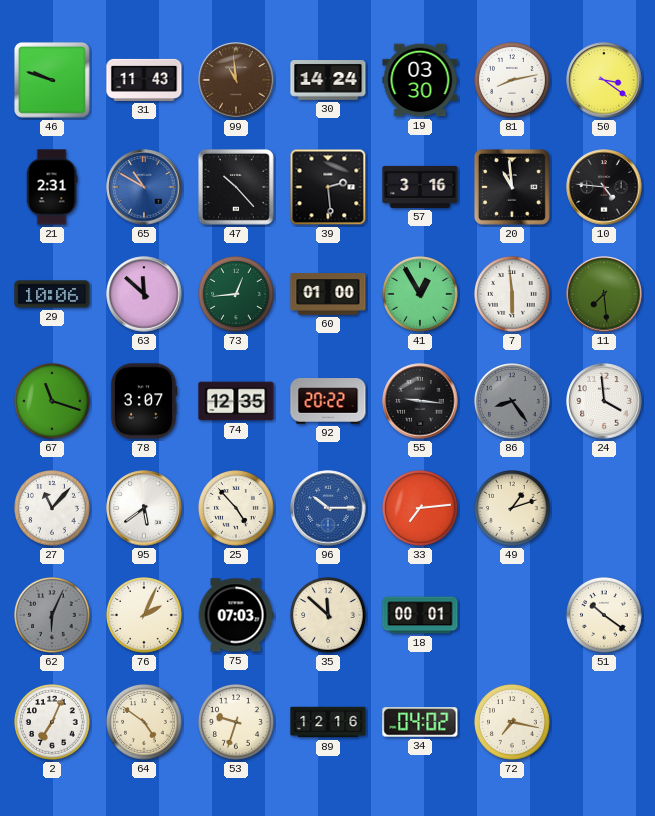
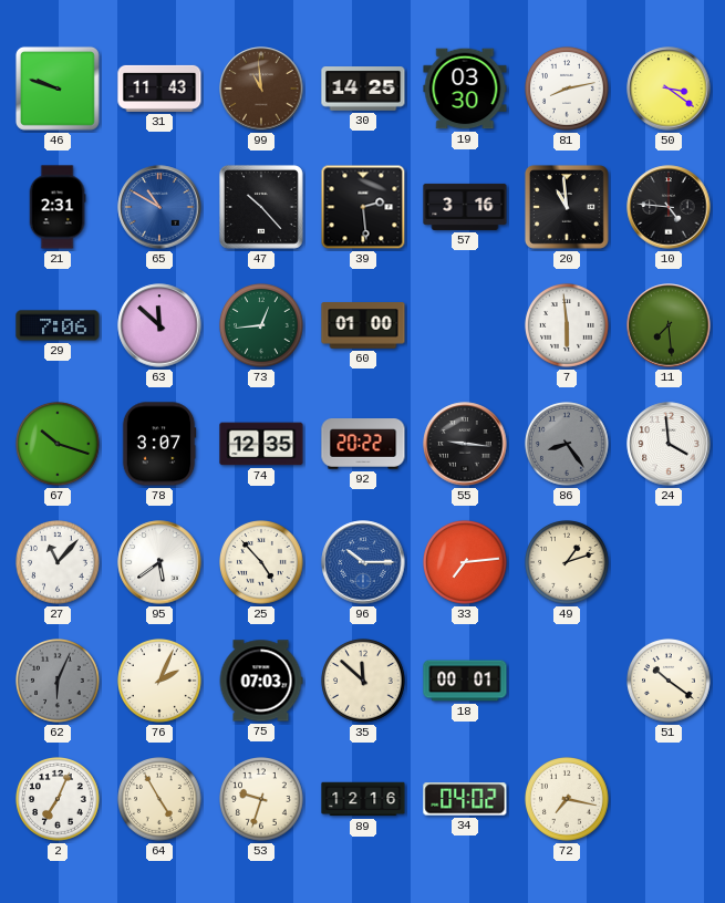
30: 14:24 -> 14:25
29: 10:06 -> 7:06
41: 12:55 -> none
67: 11:18 -> 10:18
64: 4:51 -> 4:55
